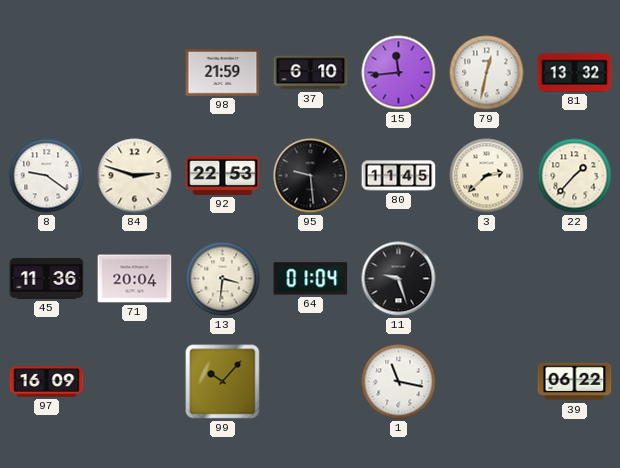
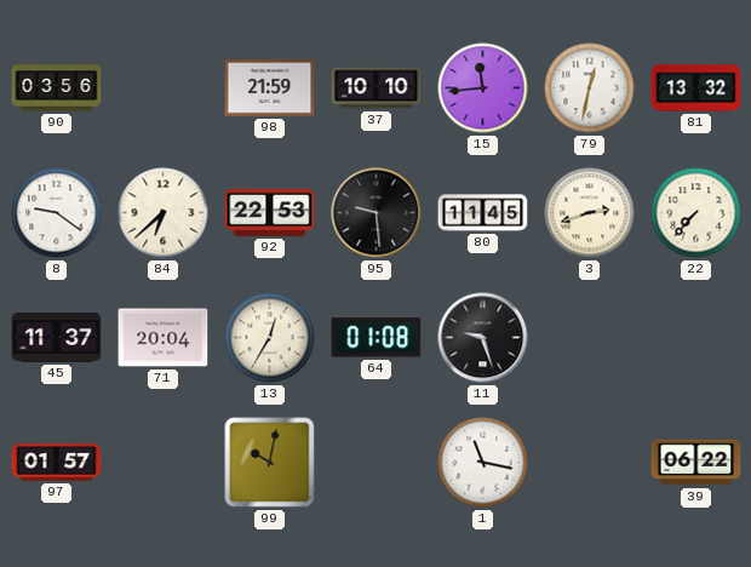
90: none -> 03:56
37: 6:10 -> 10:10
84: 2:48 -> 6:38
3: 2:38 -> 2:42
22: 1:37 -> 7:37
45: 11:36 -> 11:37
13: 3:31 -> 12:35
64: 01:04 -> 01:08
97: 16:09 -> 01:57
99: 10:07 -> 10:02
